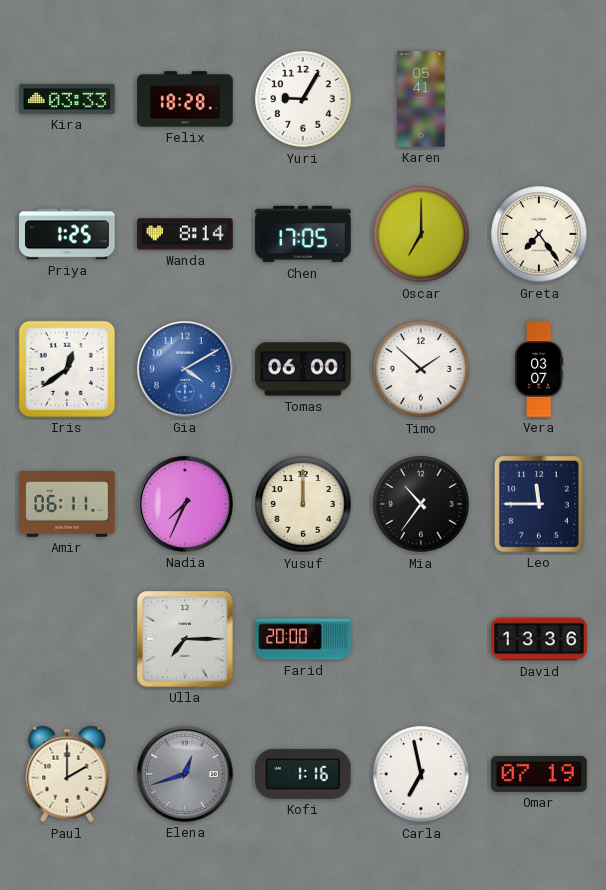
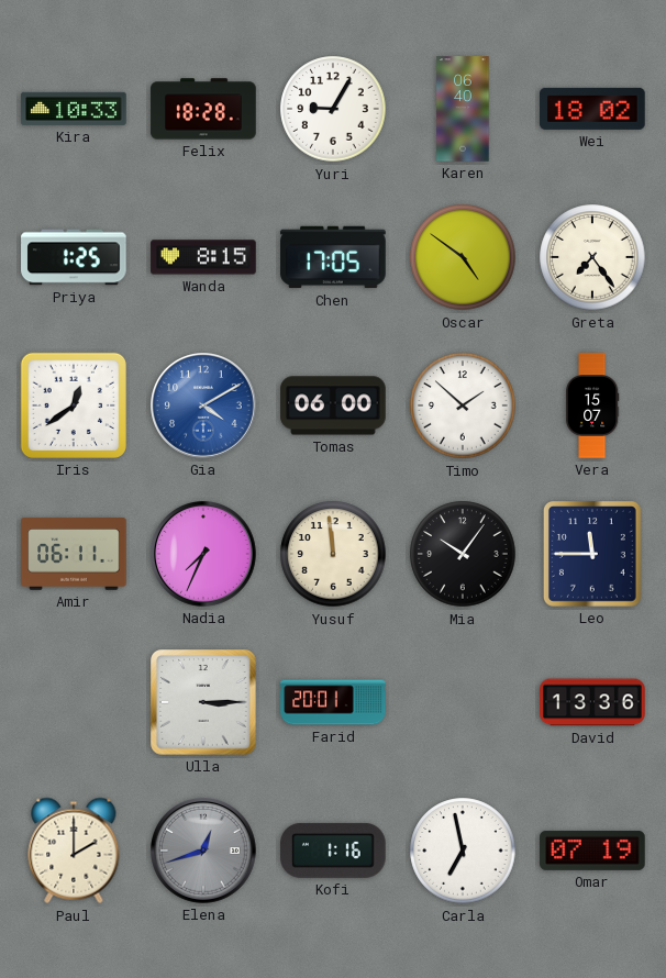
Kira: 03:33 -> 10:33
Karen: 05:41 -> 06:40
Wei: none -> 18:02
Wanda: 8:14 -> 8:15
Oscar: 7:00 -> 4:51
Vera: 03:07 -> 15:07
Yusuf: 12:00 -> 11:59
Mia: 10:36 -> 10:06
Ulla: 7:15 -> 3:15
Farid: 20:00 -> 20:01
